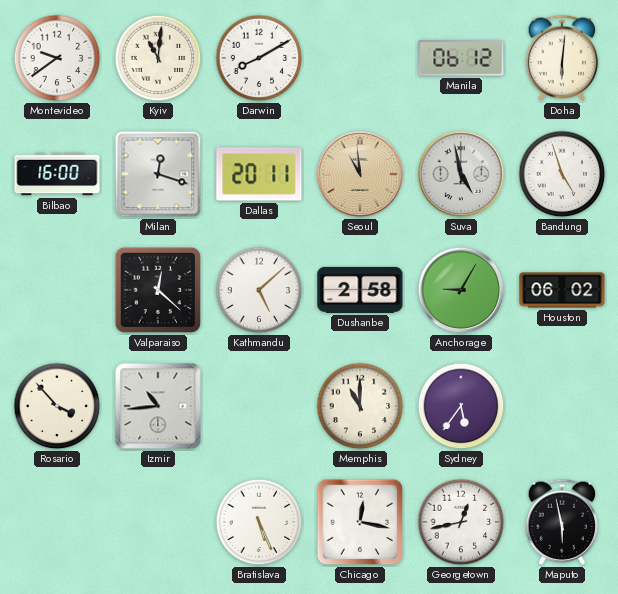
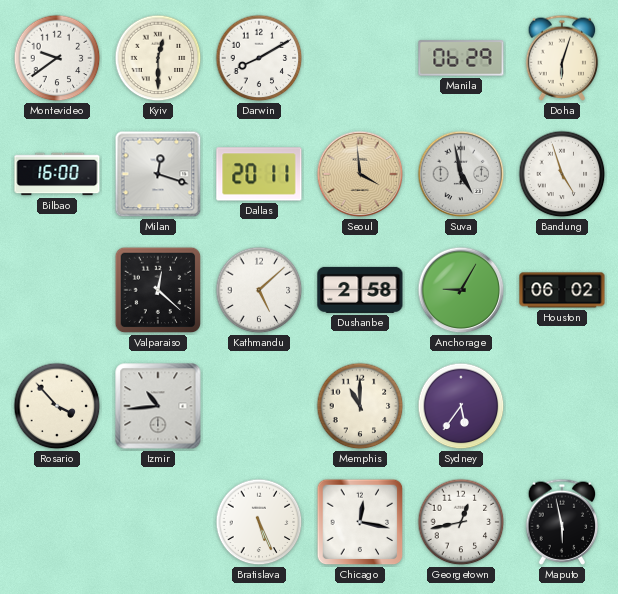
Kyiv: 11:01 -> 12:30
Manila: 06:12 -> 06:29
Doha: 6:01 -> 6:03
Seoul: 10:59 -> 3:59
